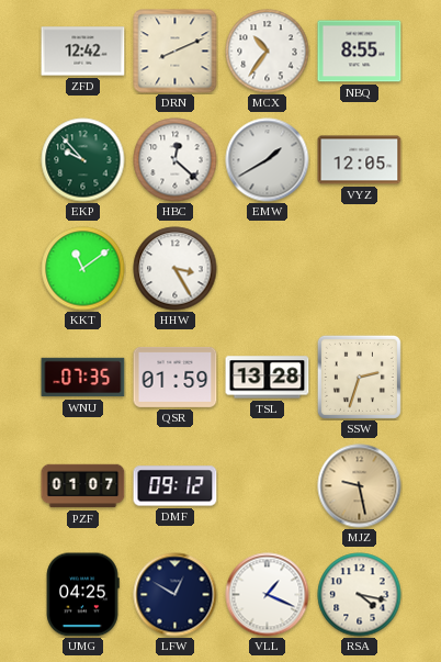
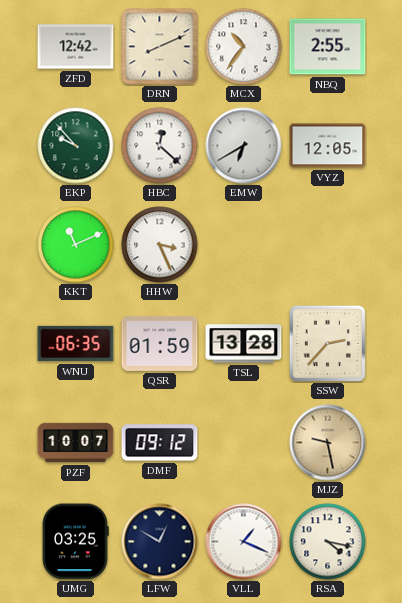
NBQ: 8:55 -> 2:55
EMW: 1:40 -> 6:40
KKT: 11:09 -> 11:11
HHW: 3:25 -> 3:26
WNU: 07:35 -> 06:35
SSW: 2:33 -> 2:37
PZF: 01:07 -> 10:07
UMG: 04:25 -> 03:25
